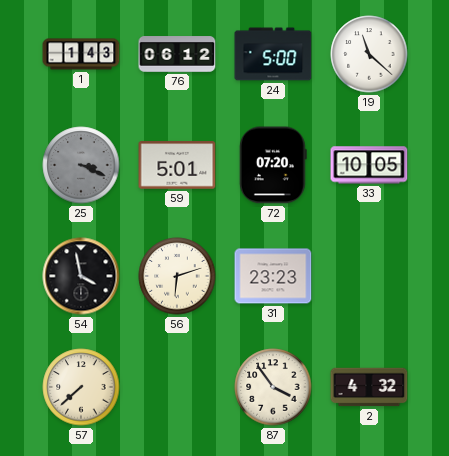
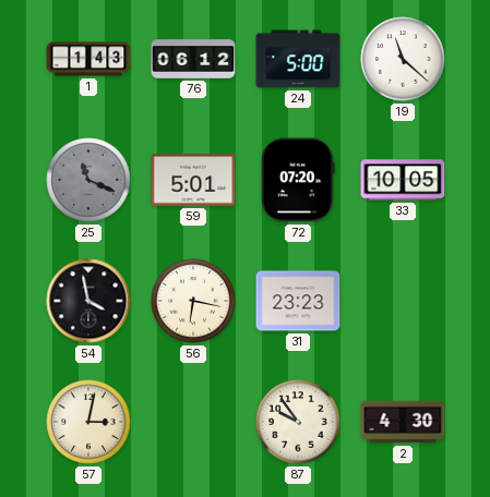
25: 3:19 -> 11:19
56: 6:12 -> 6:17
57: 7:38 -> 3:02
87: 3:54 -> 9:54
2: 4:32 -> 4:30
